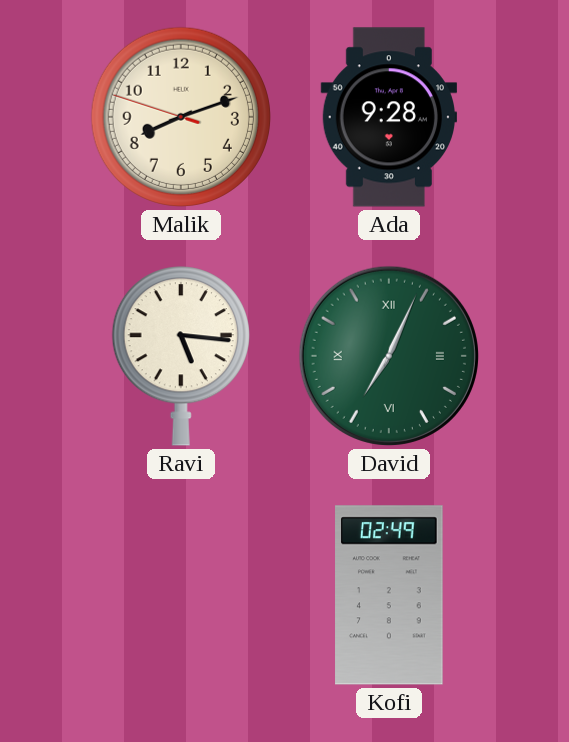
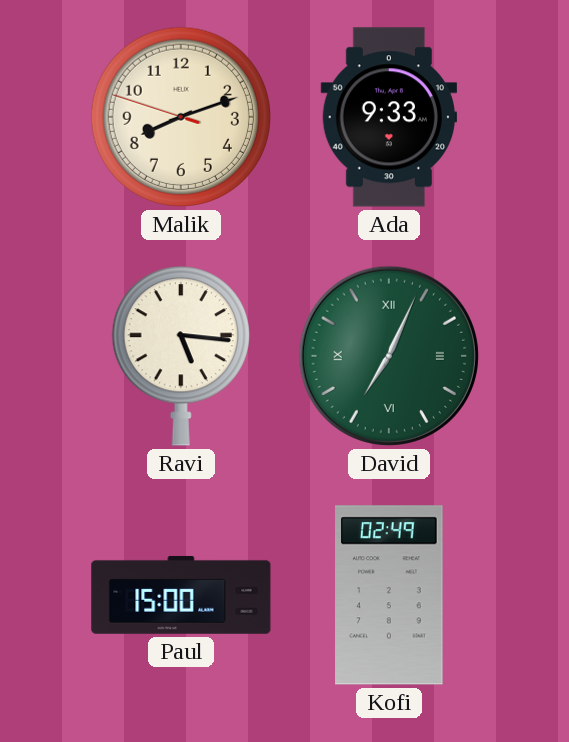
Ada: 9:28 -> 9:33
Paul: none -> 15:00
